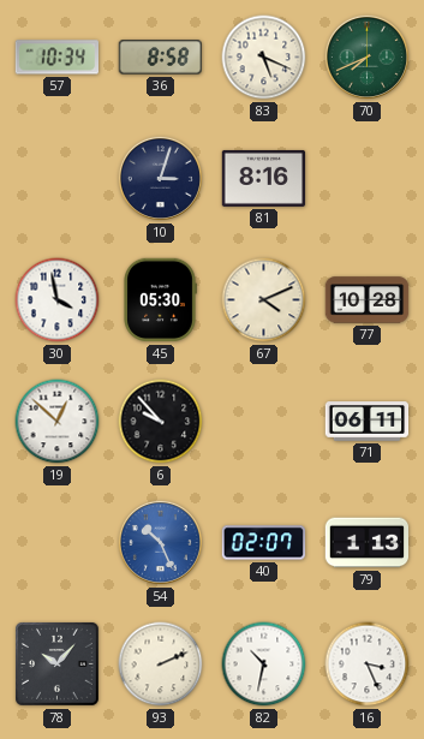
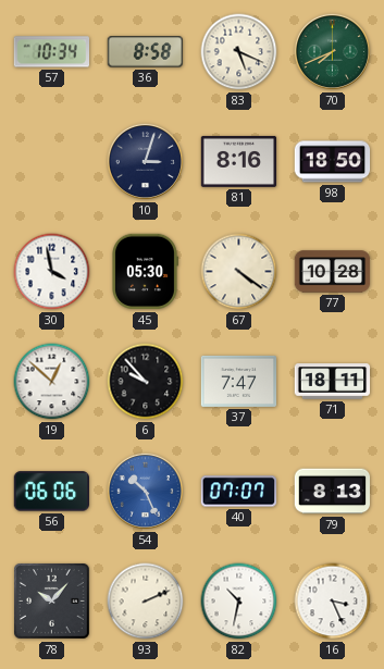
98: none -> 18:50
67: 4:11 -> 4:21
37: none -> 7:47
71: 06:11 -> 18:11
56: none -> 06:06
40: 02:07 -> 07:07
79: 1:13 -> 8:13
